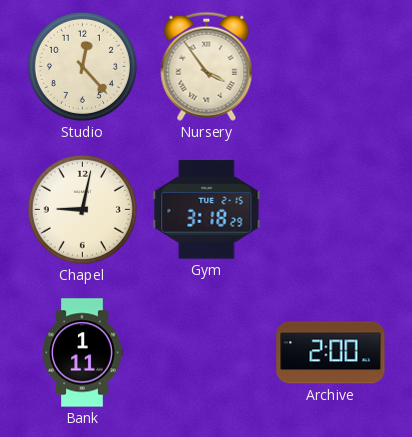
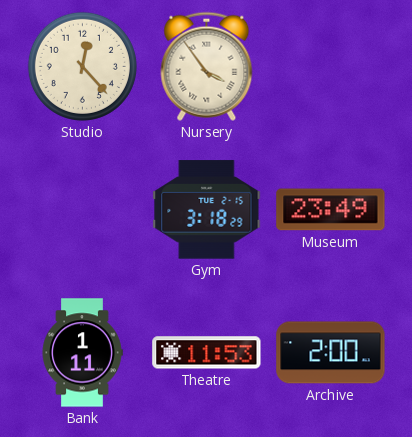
Chapel: 9:02 -> none
Museum: none -> 23:49
Theatre: none -> 11:53
